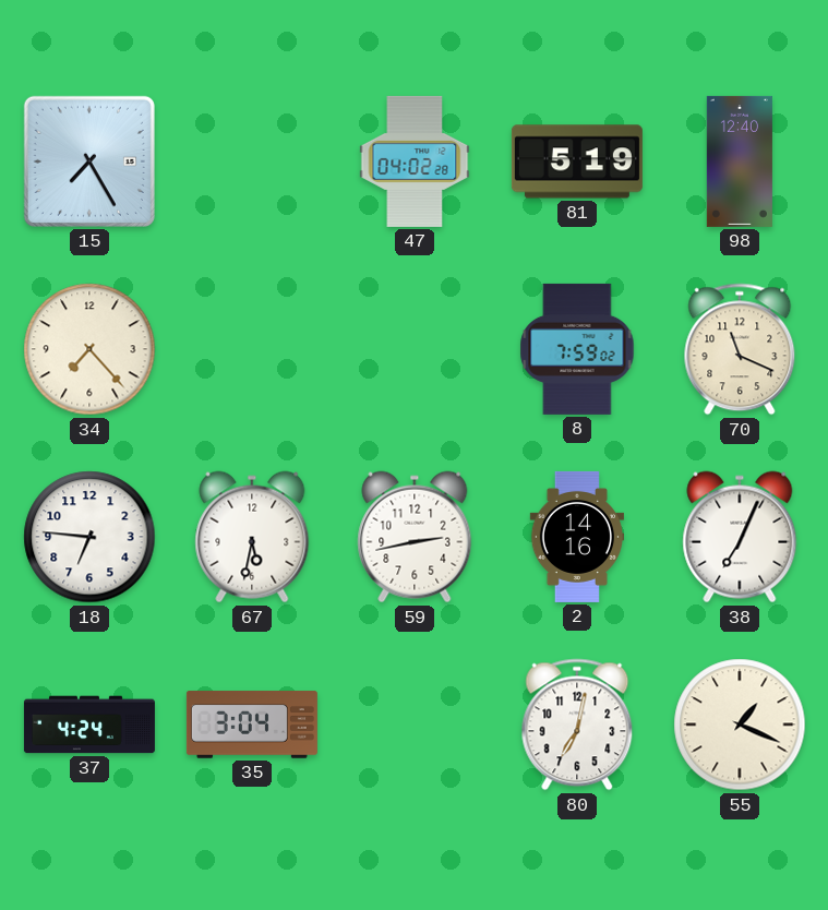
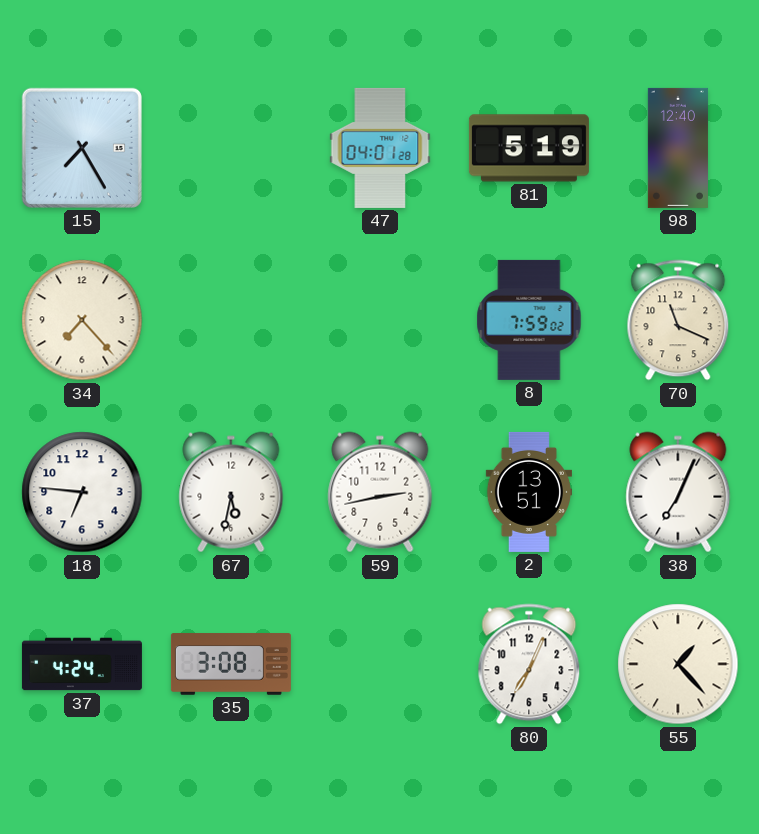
47: 04:02 -> 04:01
2: 14:16 -> 13:51
35: 3:04 -> 3:08
80: 7:02 -> 7:04
55: 1:19 -> 1:23
